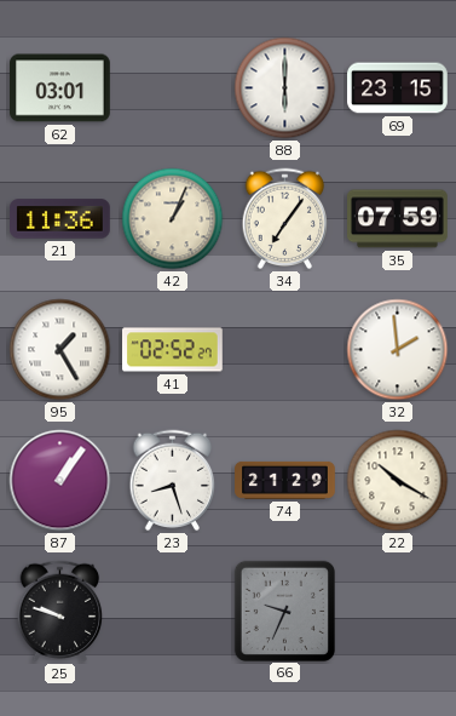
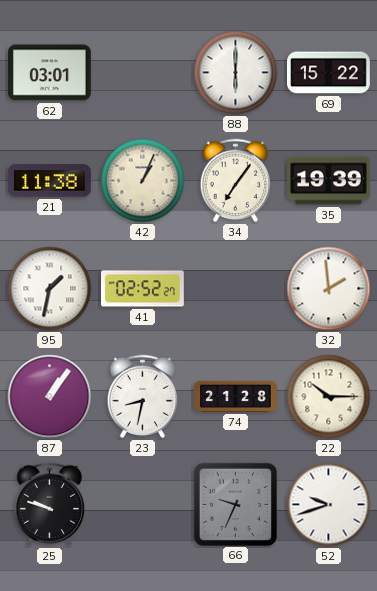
69: 23:15 -> 15:22
21: 11:36 -> 11:38
35: 07:59 -> 19:39
95: 1:25 -> 1:32
23: 8:27 -> 8:32
74: 21:29 -> 21:28
22: 10:20 -> 10:15
52: none -> 9:42
